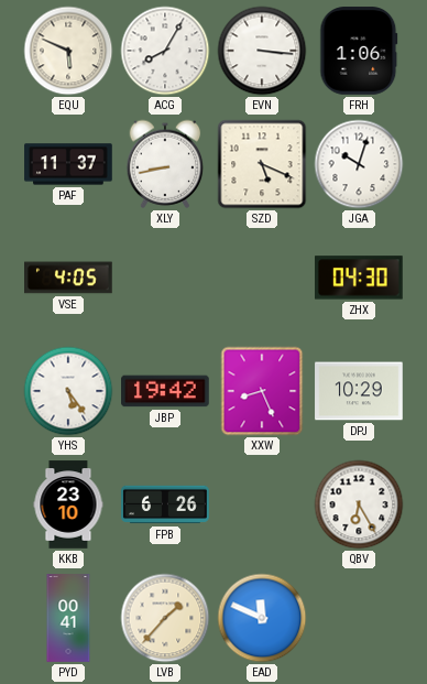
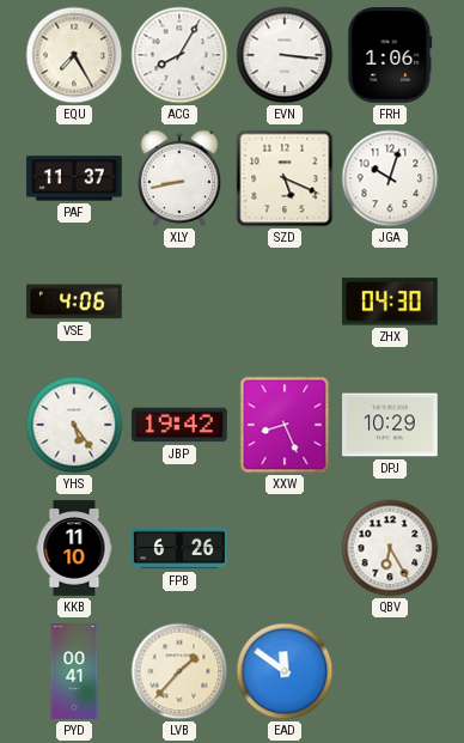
EQU: 5:49 -> 7:25
VSE: 4:05 -> 4:06
KKB: 23:10 -> 11:10
EAD: 11:49 -> 11:51
